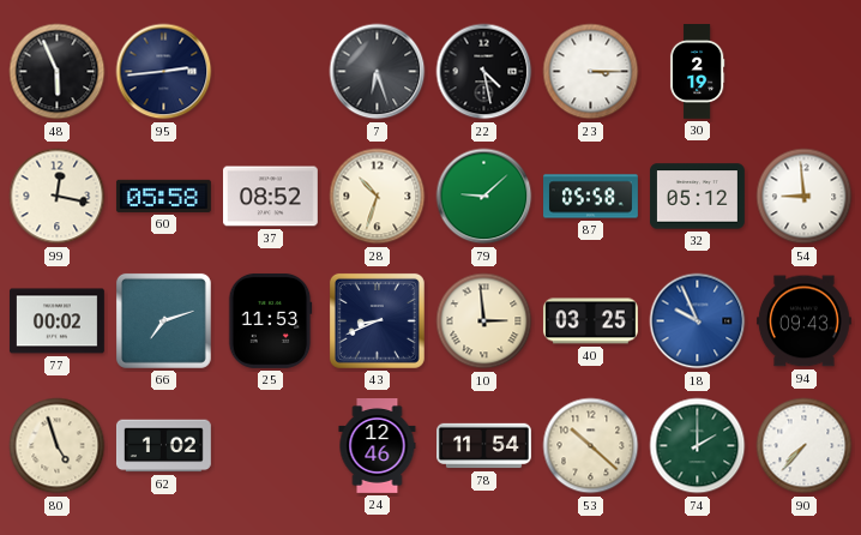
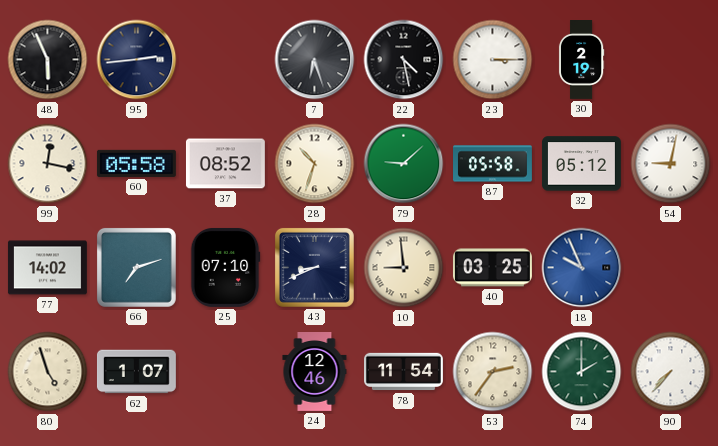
54: 8:59 -> 9:02
77: 00:02 -> 14:02
25: 11:53 -> 07:10
10: 2:59 -> 8:59
94: 09:43 -> none
62: 1:02 -> 1:07
53: 10:22 -> 2:36
